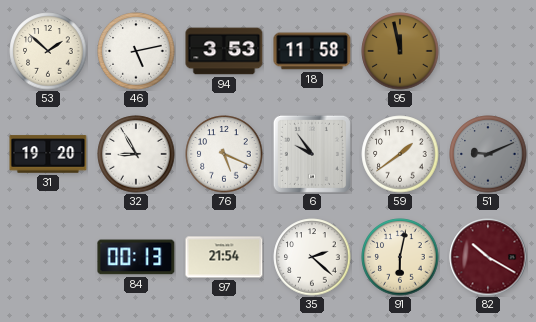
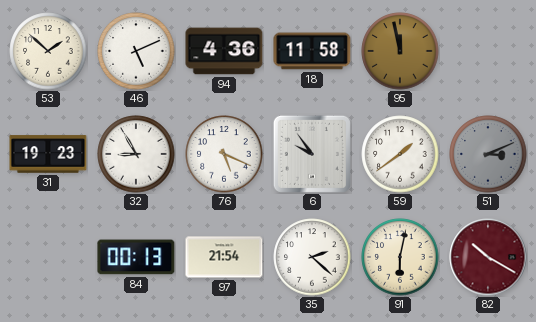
46: 5:13 -> 5:11
94: 3:53 -> 4:36
31: 19:20 -> 19:23
51: 9:11 -> 3:11
